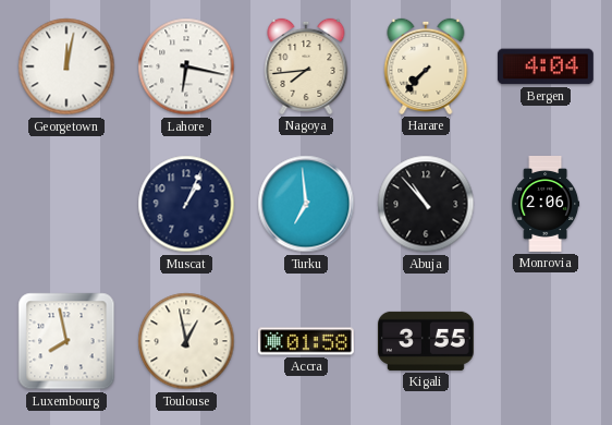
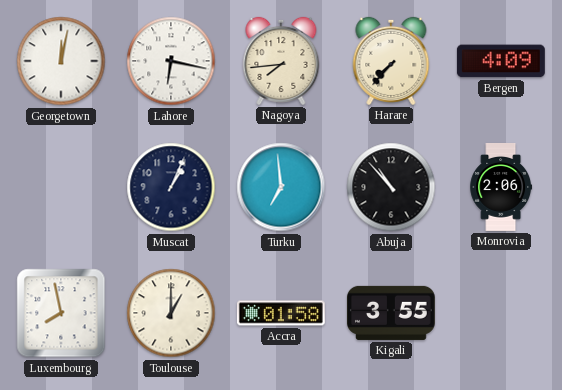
Bergen: 4:04 -> 4:09
Toulouse: 12:58 -> 1:00
